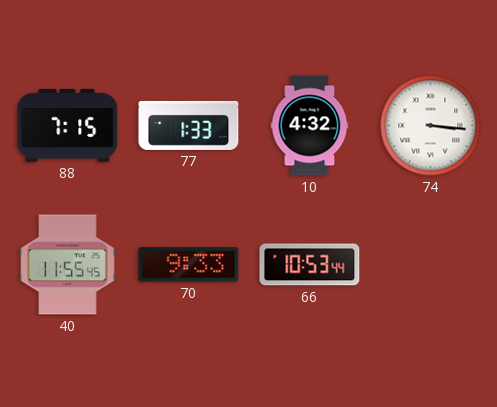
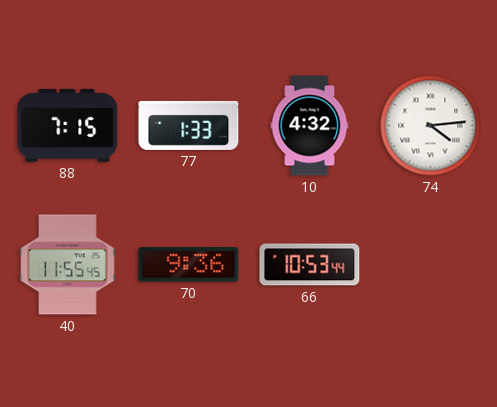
74: 3:16 -> 4:14
70: 9:33 -> 9:36
